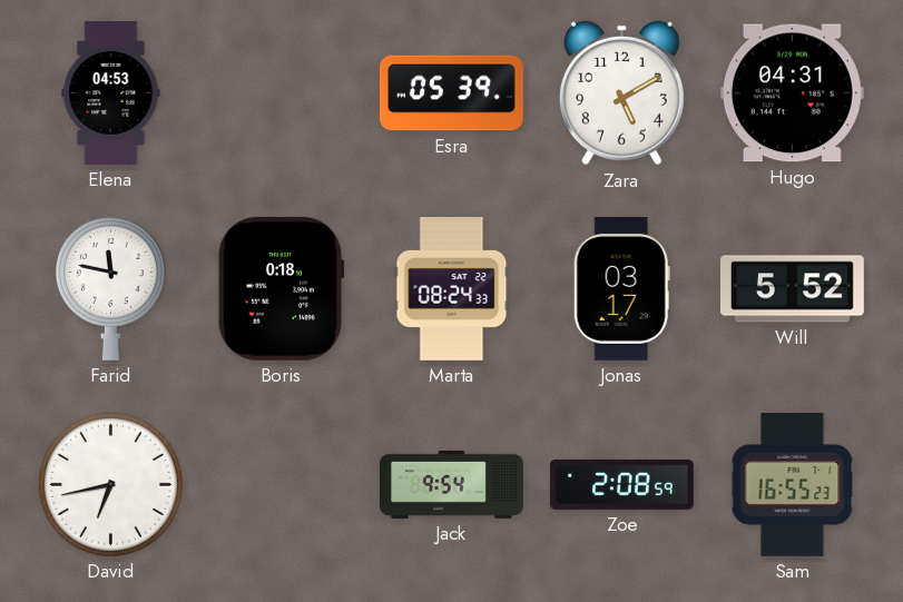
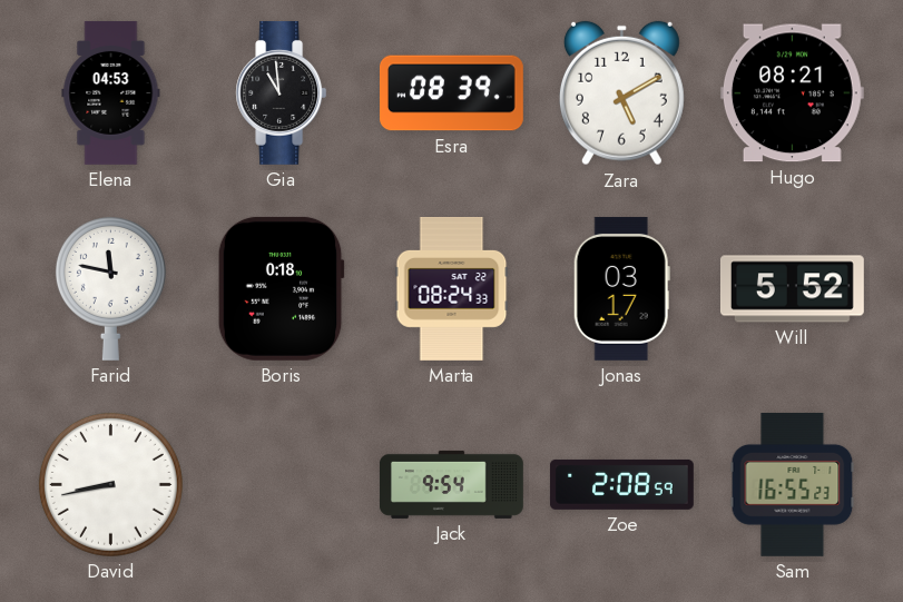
Gia: none -> 10:59
Esra: 05:39 -> 08:39
Hugo: 04:31 -> 08:21
David: 6:43 -> 8:43
